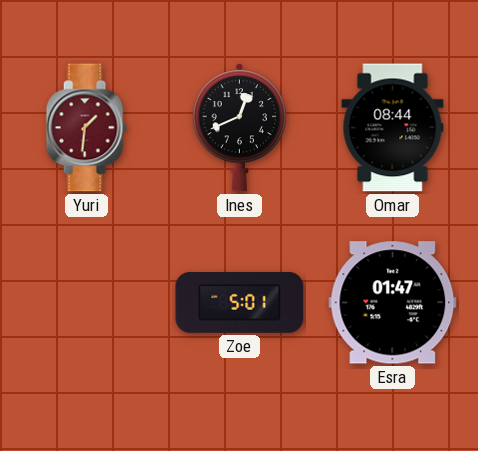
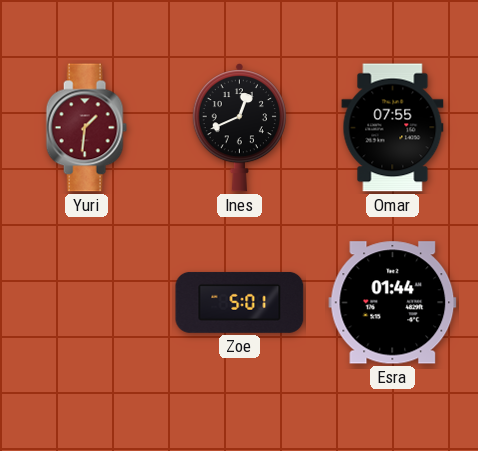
Omar: 08:44 -> 07:55
Esra: 01:47 -> 01:44
